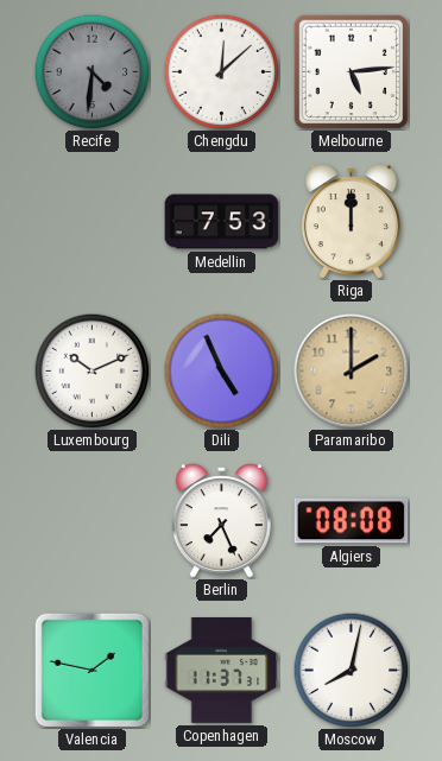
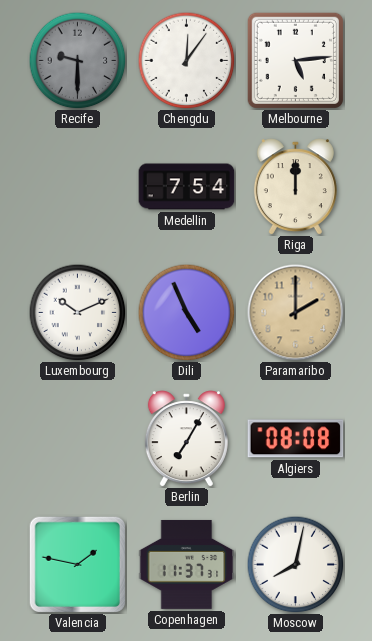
Recife: 4:31 -> 9:30
Chengdu: 12:08 -> 12:06
Medellin: 7:53 -> 7:54
Berlin: 7:26 -> 7:05
